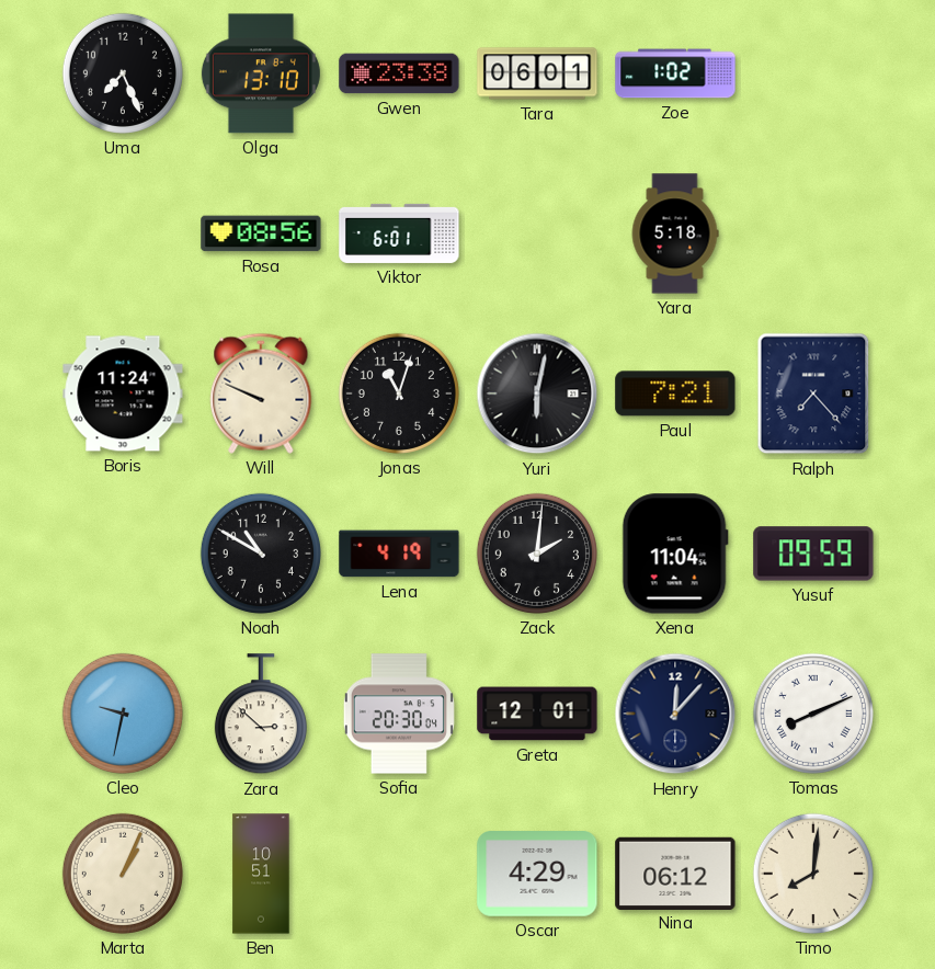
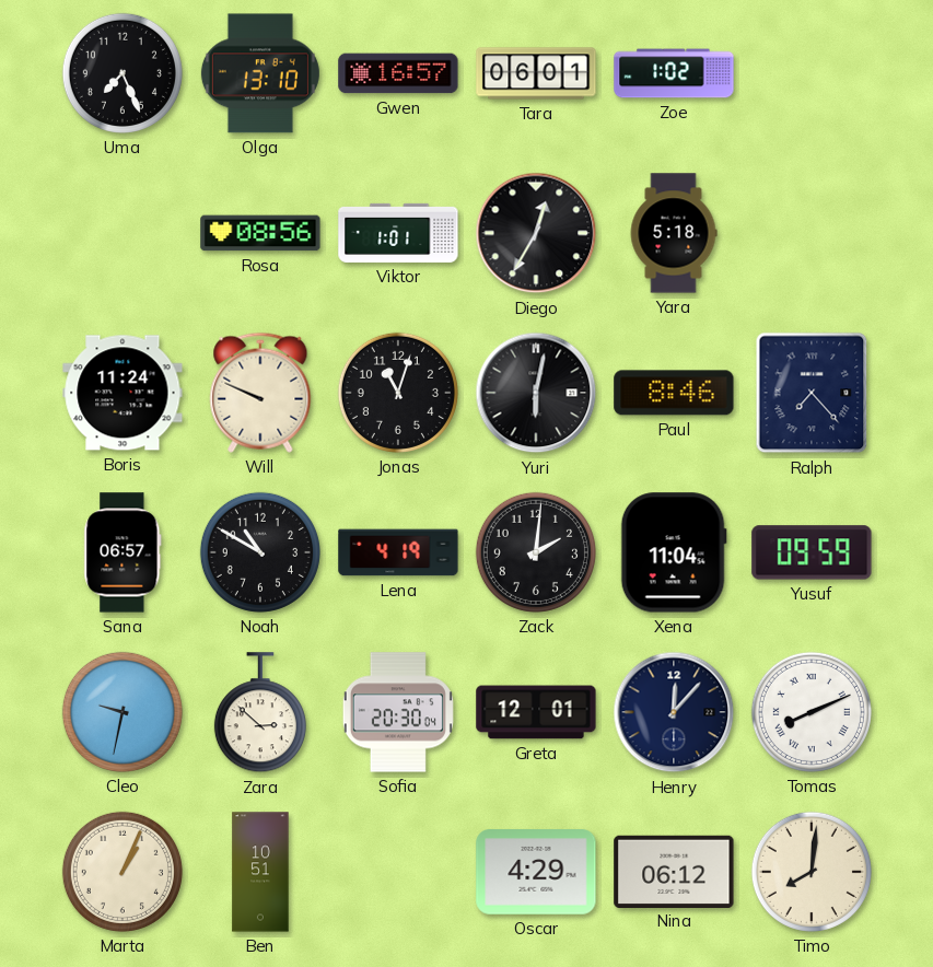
Gwen: 23:38 -> 16:57
Viktor: 6:01 -> 1:01
Diego: none -> 12:35
Paul: 7:21 -> 8:46
Sana: none -> 06:57
